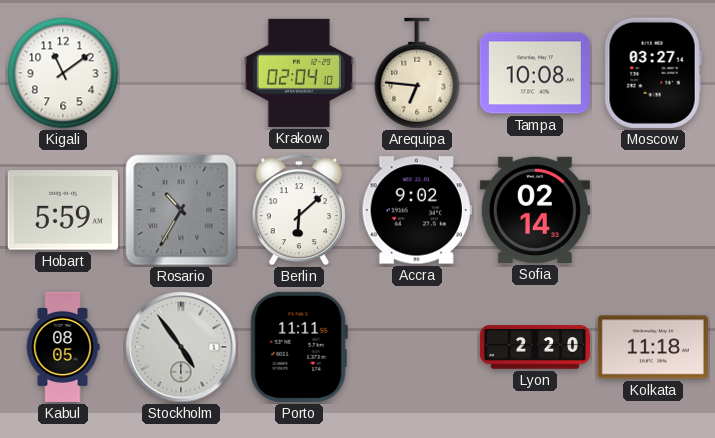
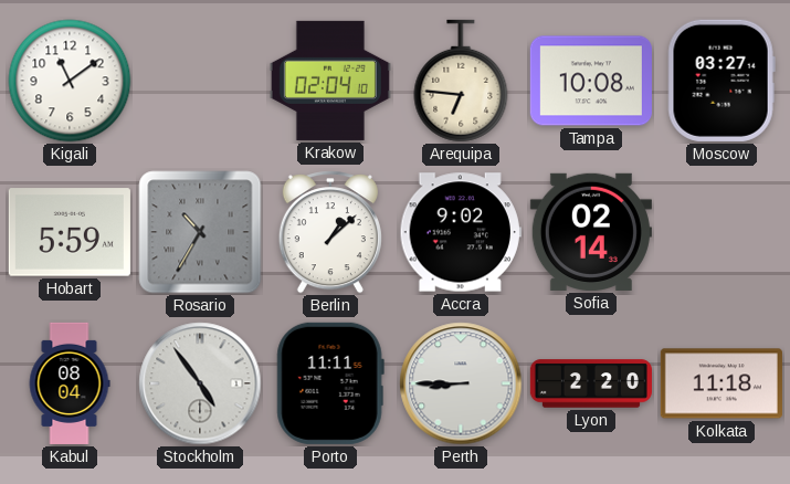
Berlin: 6:08 -> 1:08
Kabul: 08:05 -> 08:04
Perth: none -> 8:45
